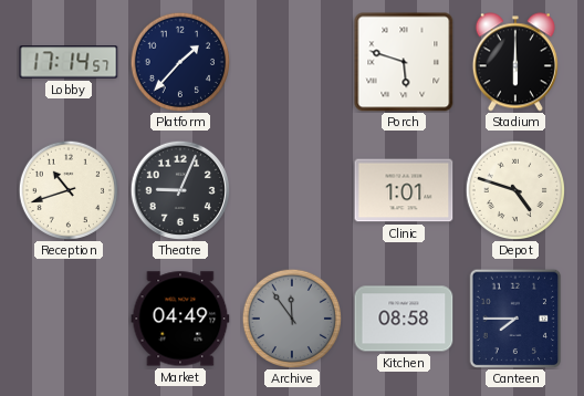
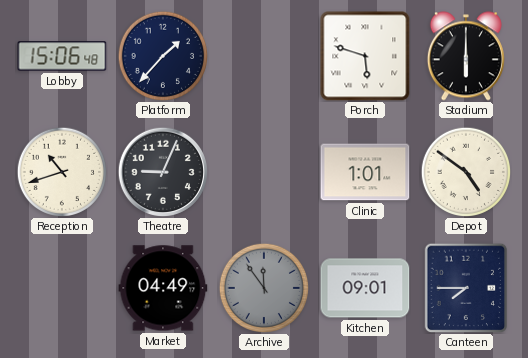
Lobby: 17:14 -> 15:06
Depot: 4:48 -> 4:51
Kitchen: 08:58 -> 09:01
